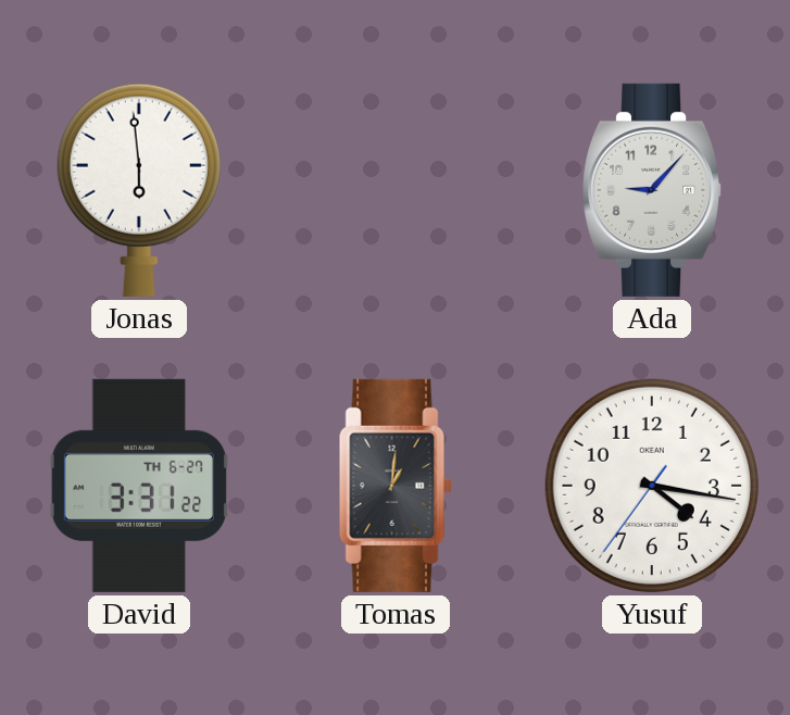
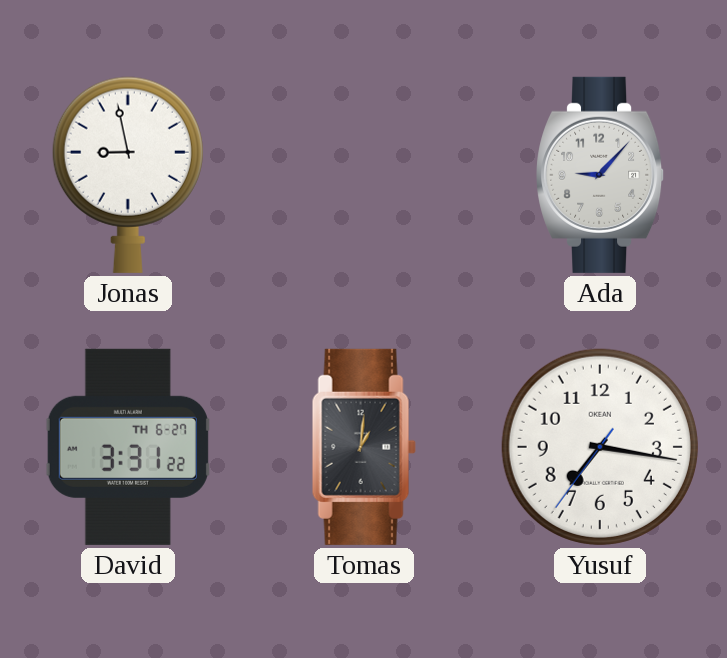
Jonas: 5:59 -> 8:58
Yusuf: 4:16 -> 7:16
